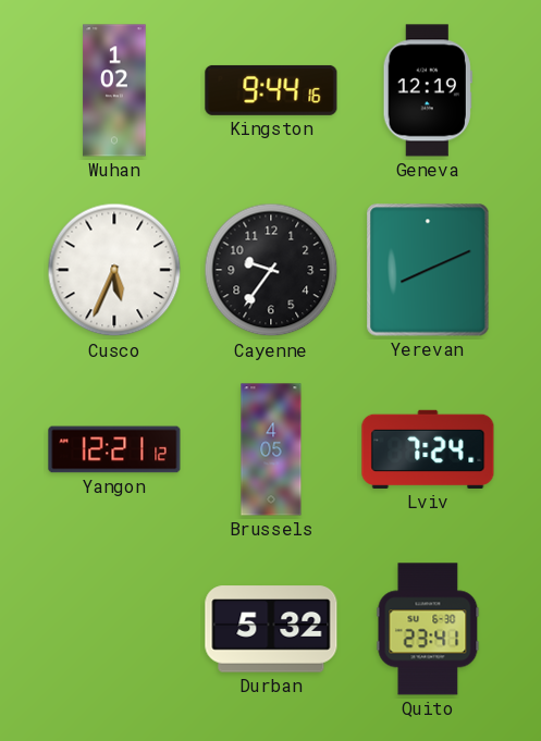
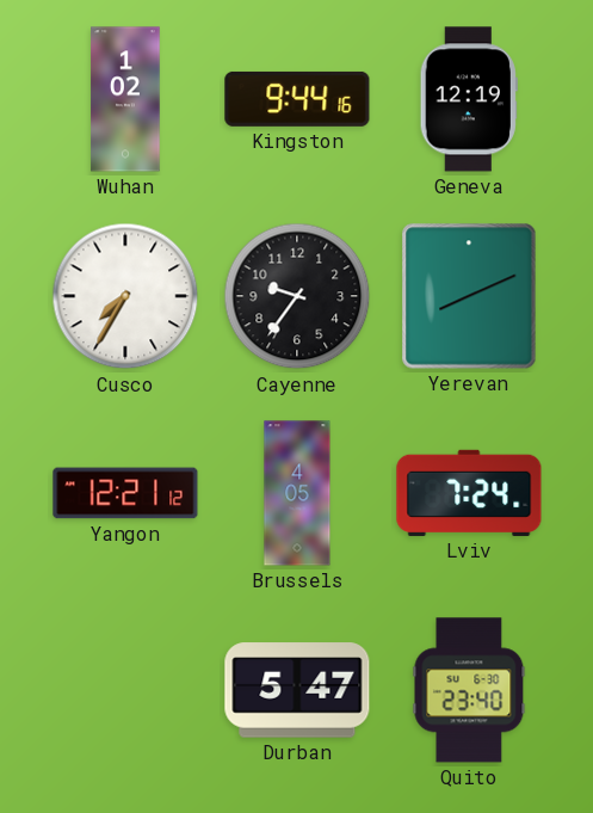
Cusco: 5:34 -> 7:35
Durban: 5:32 -> 5:47
Quito: 23:41 -> 23:40
